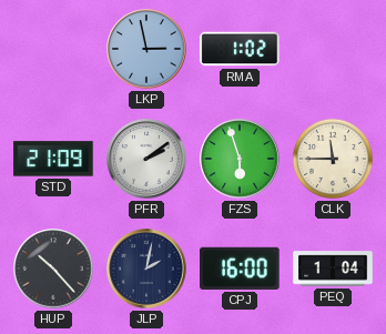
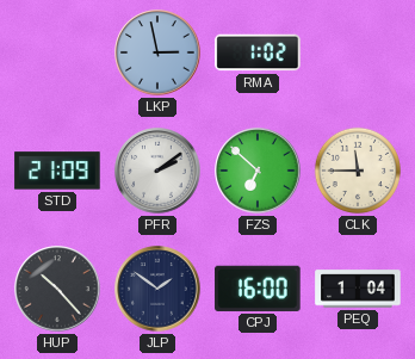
FZS: 5:57 -> 6:52
JLP: 2:02 -> 1:51
